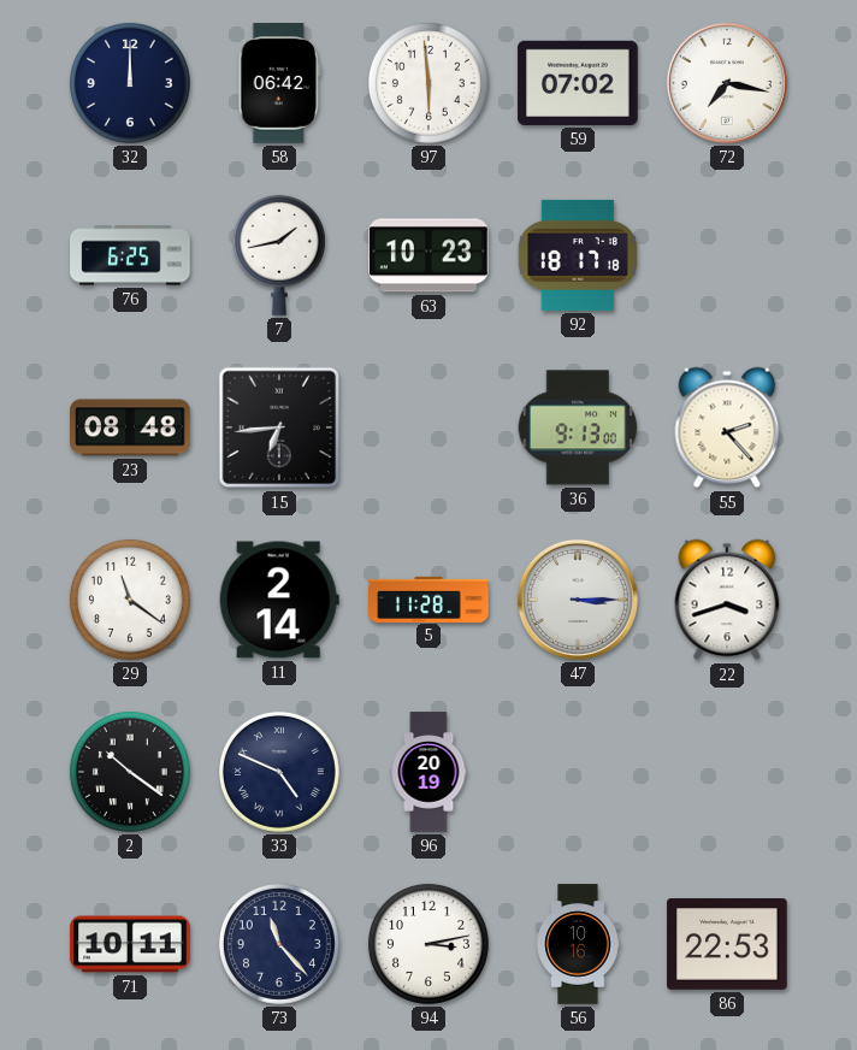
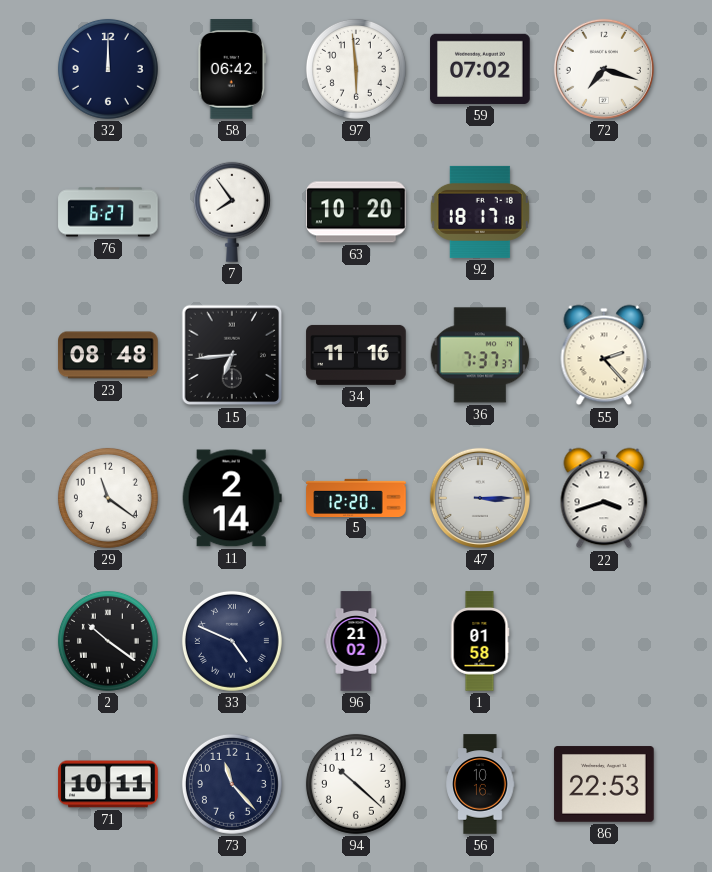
72: 7:17 -> 7:18
76: 6:25 -> 6:27
7: 1:43 -> 7:54
63: 10:23 -> 10:20
34: none -> 11:16
36: 9:13 -> 7:37
5: 11:28 -> 12:20
96: 20:19 -> 21:02
1: none -> 01:58
94: 3:13 -> 10:22
